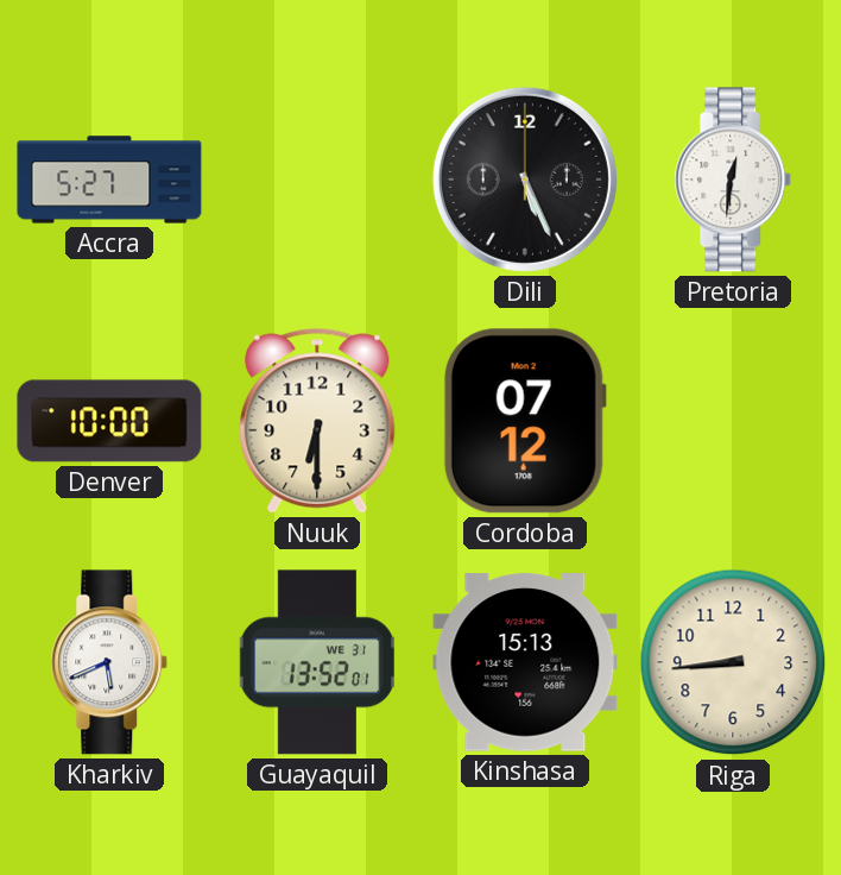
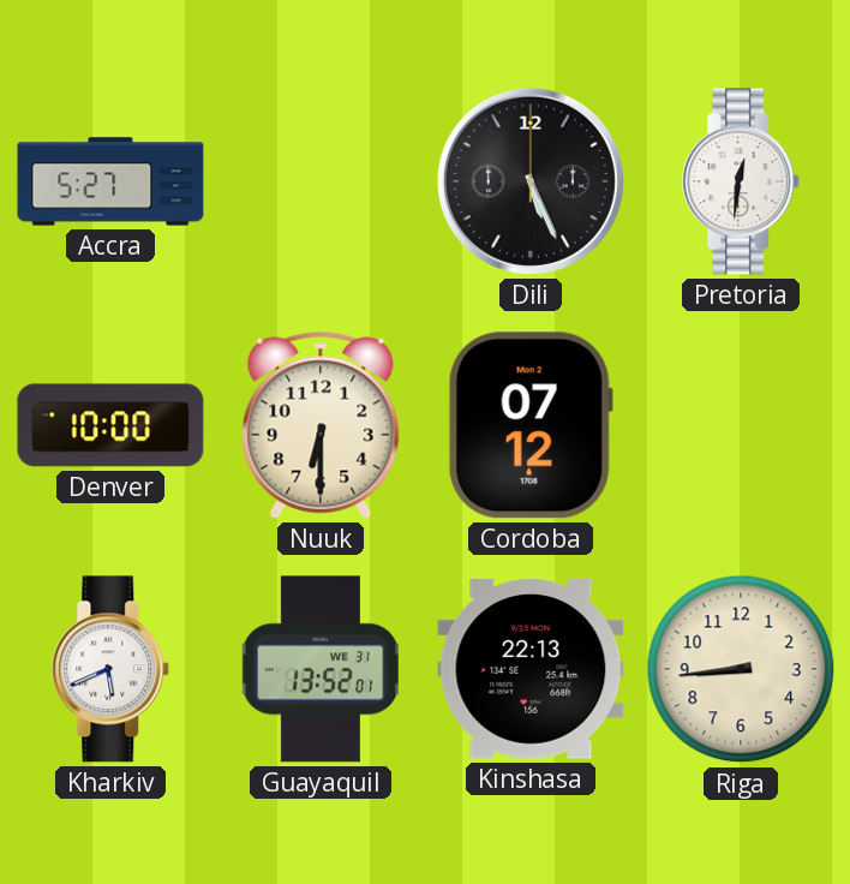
Kinshasa: 15:13 -> 22:13
